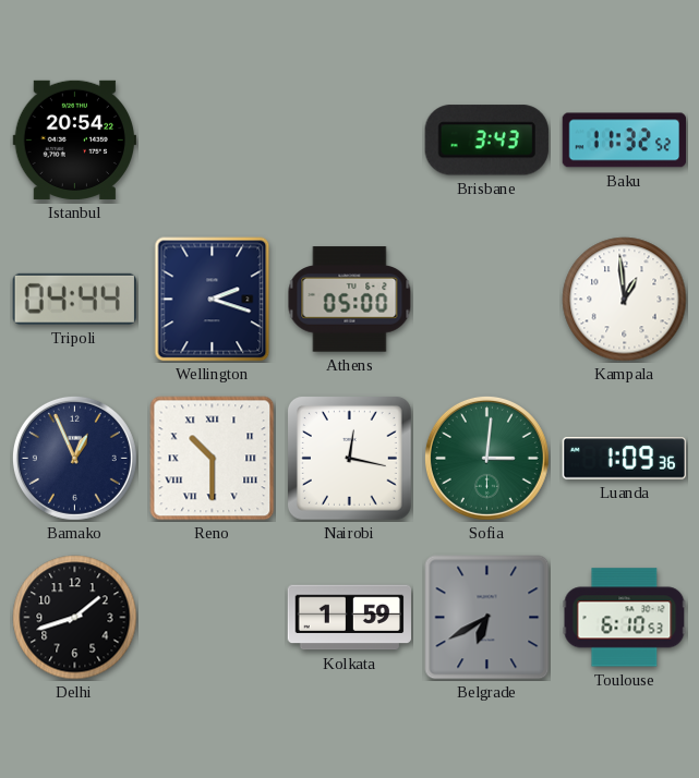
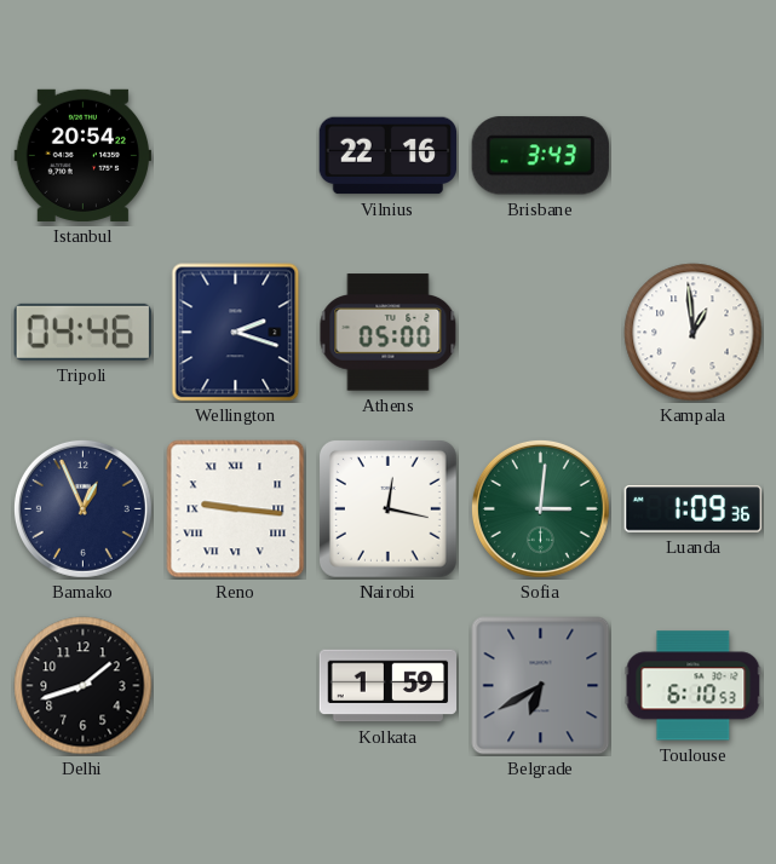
Vilnius: none -> 22:16
Baku: 11:32 -> none
Tripoli: 04:44 -> 04:46
Reno: 10:30 -> 9:16
